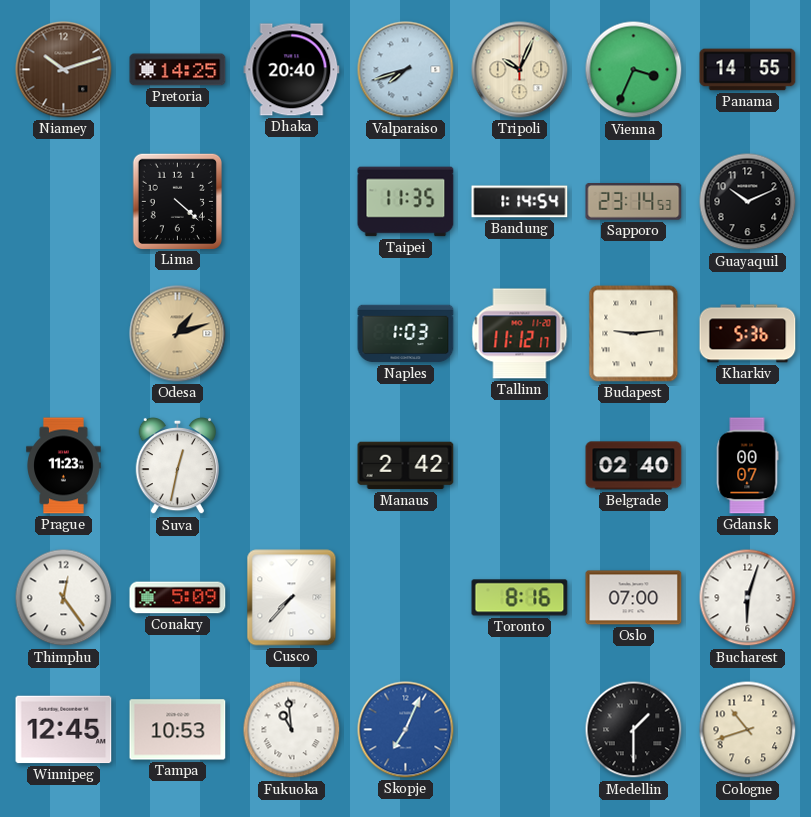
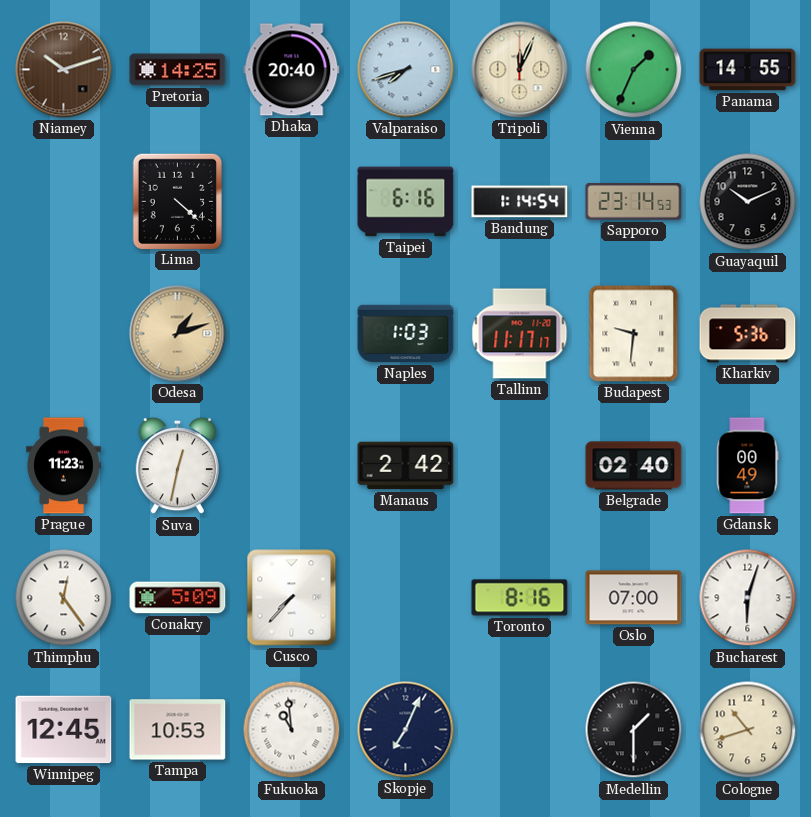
Tripoli: 10:04 -> 12:04
Vienna: 3:34 -> 1:34
Taipei: 11:35 -> 6:16
Tallinn: 11:12 -> 11:17
Budapest: 9:14 -> 9:31
Gdansk: 00:07 -> 00:49
Skopje dial: blue -> navy
